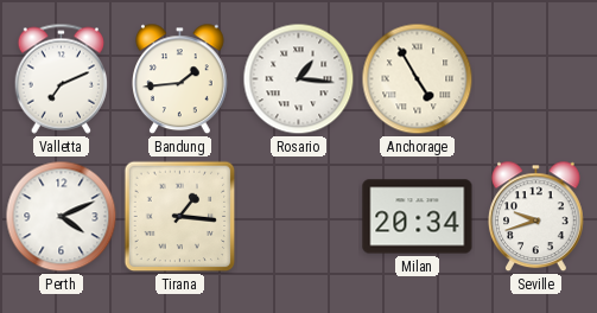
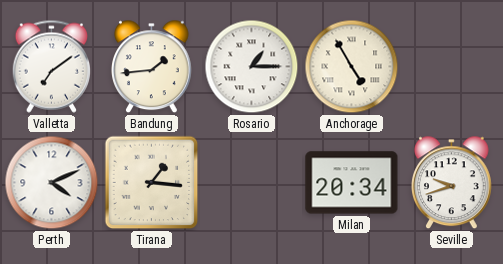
Valletta: 7:11 -> 7:09
Rosario: 1:16 -> 1:15
